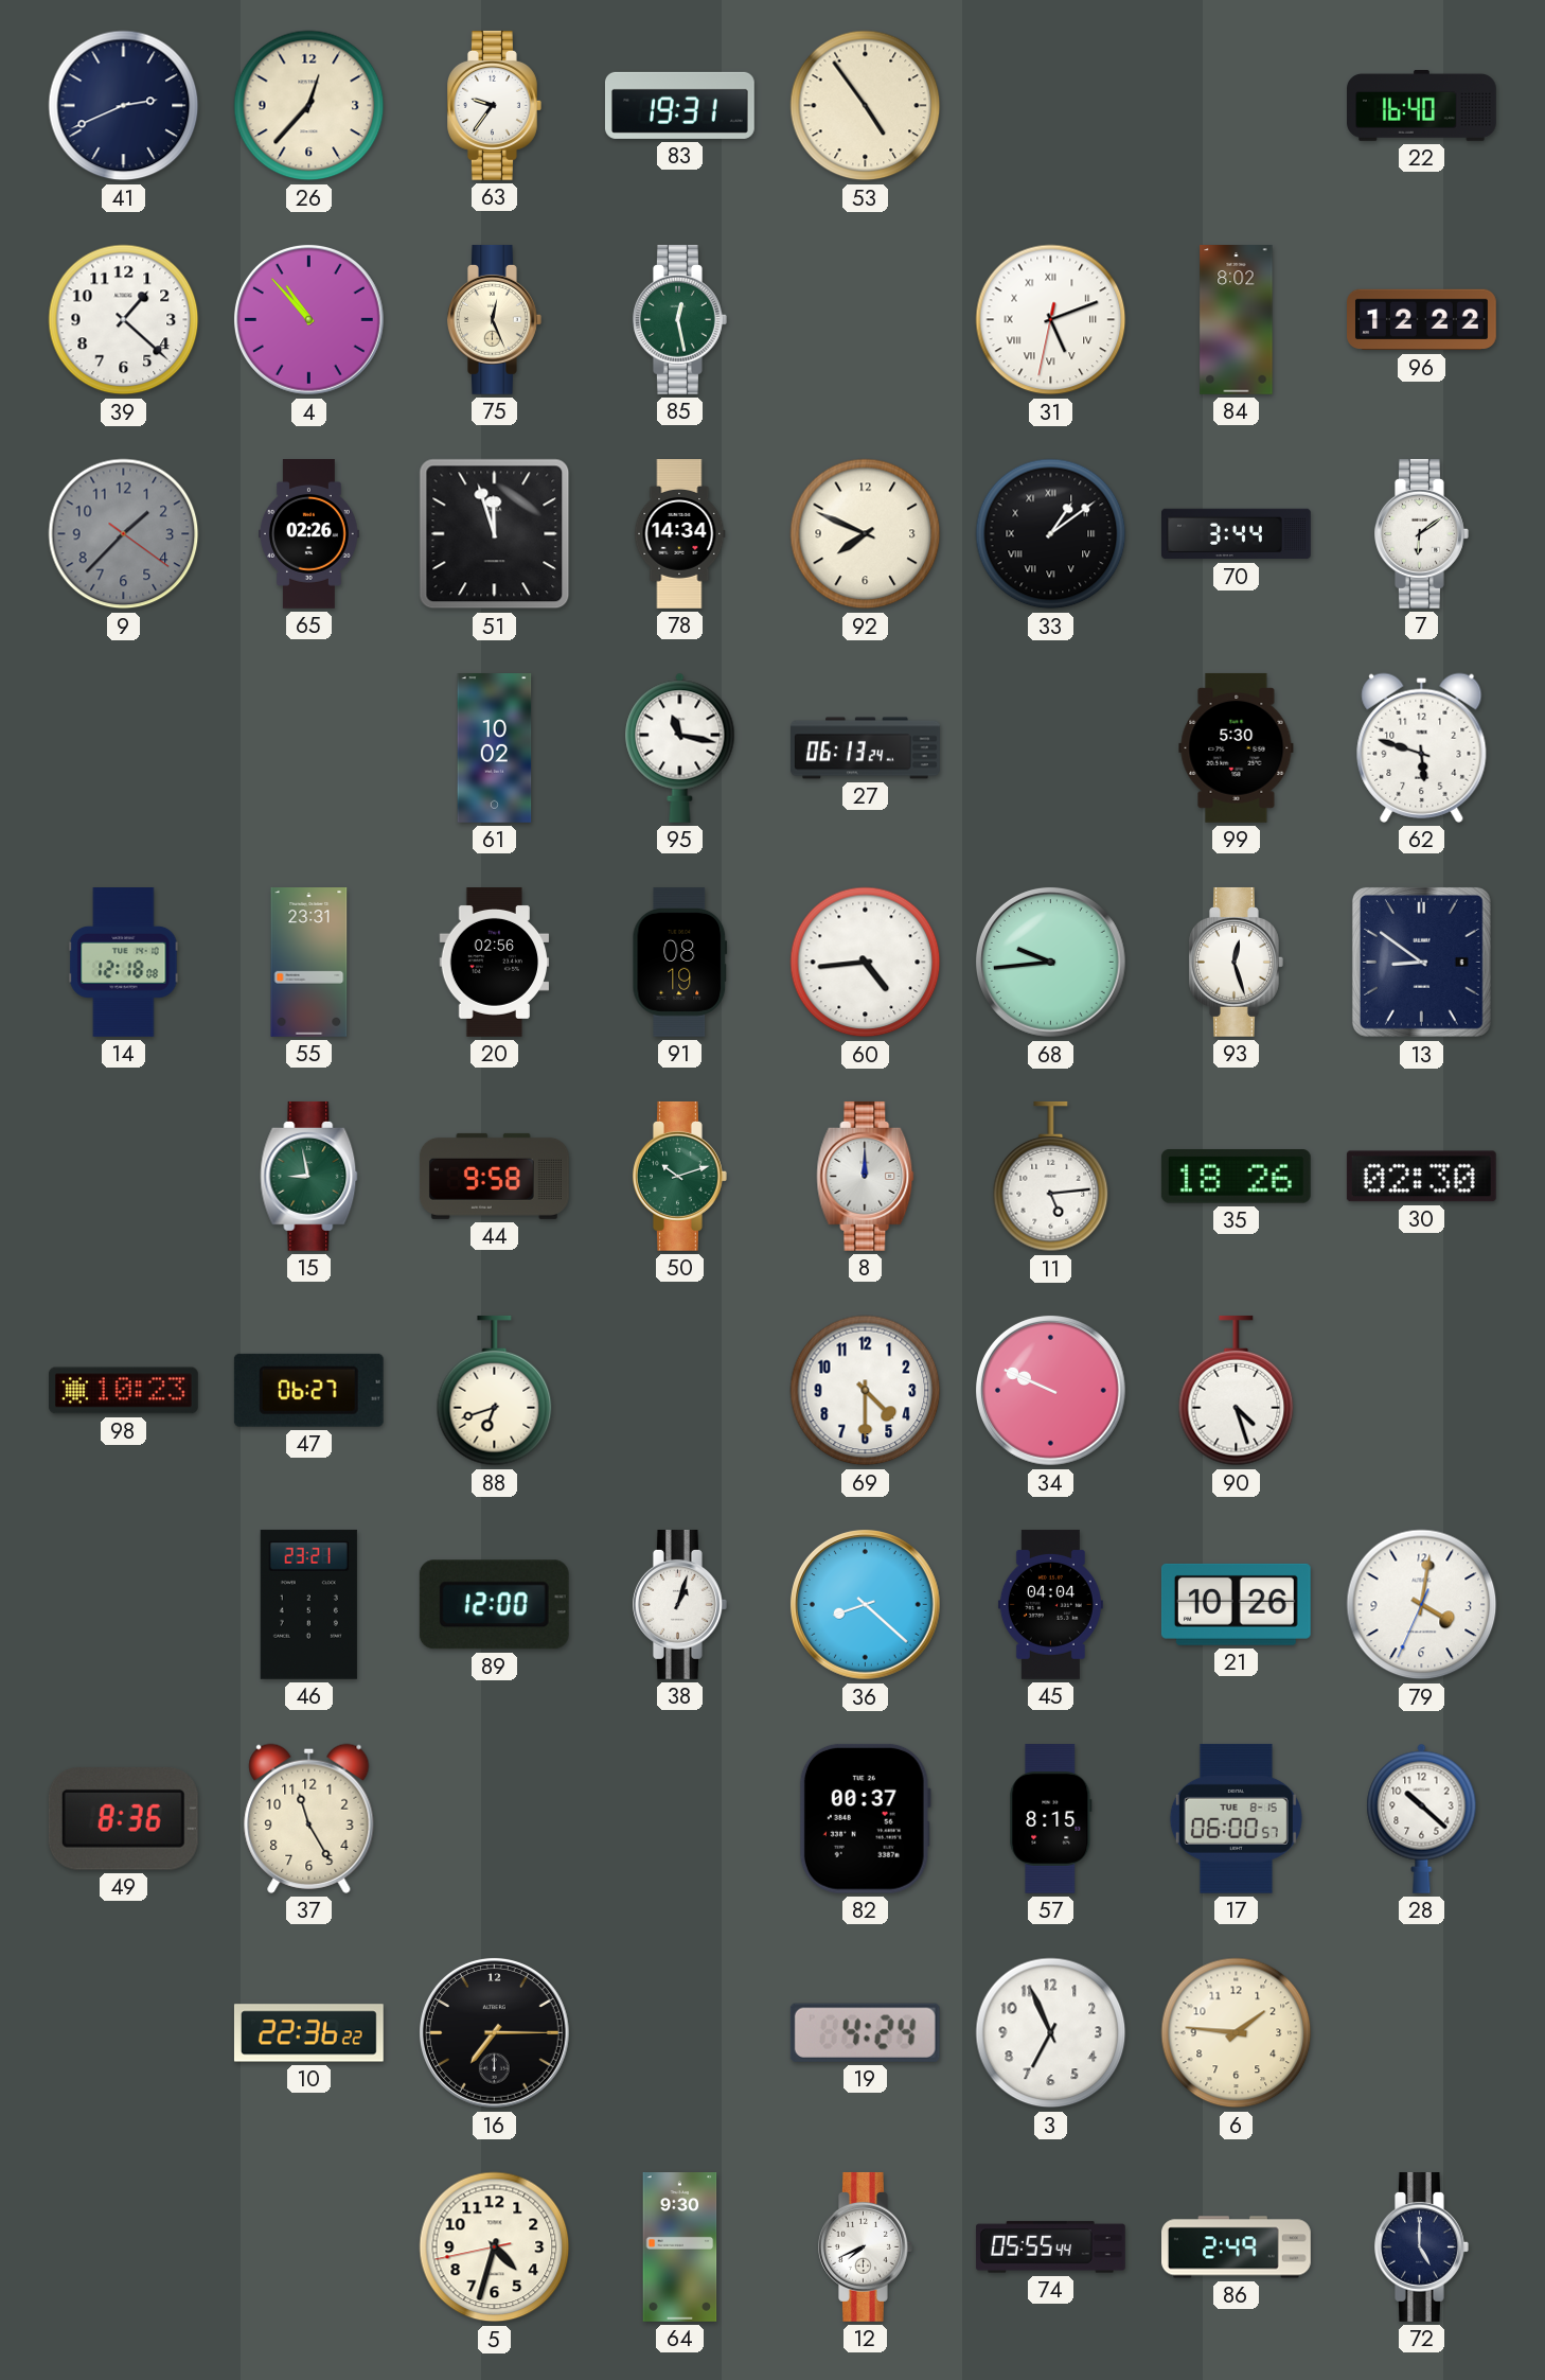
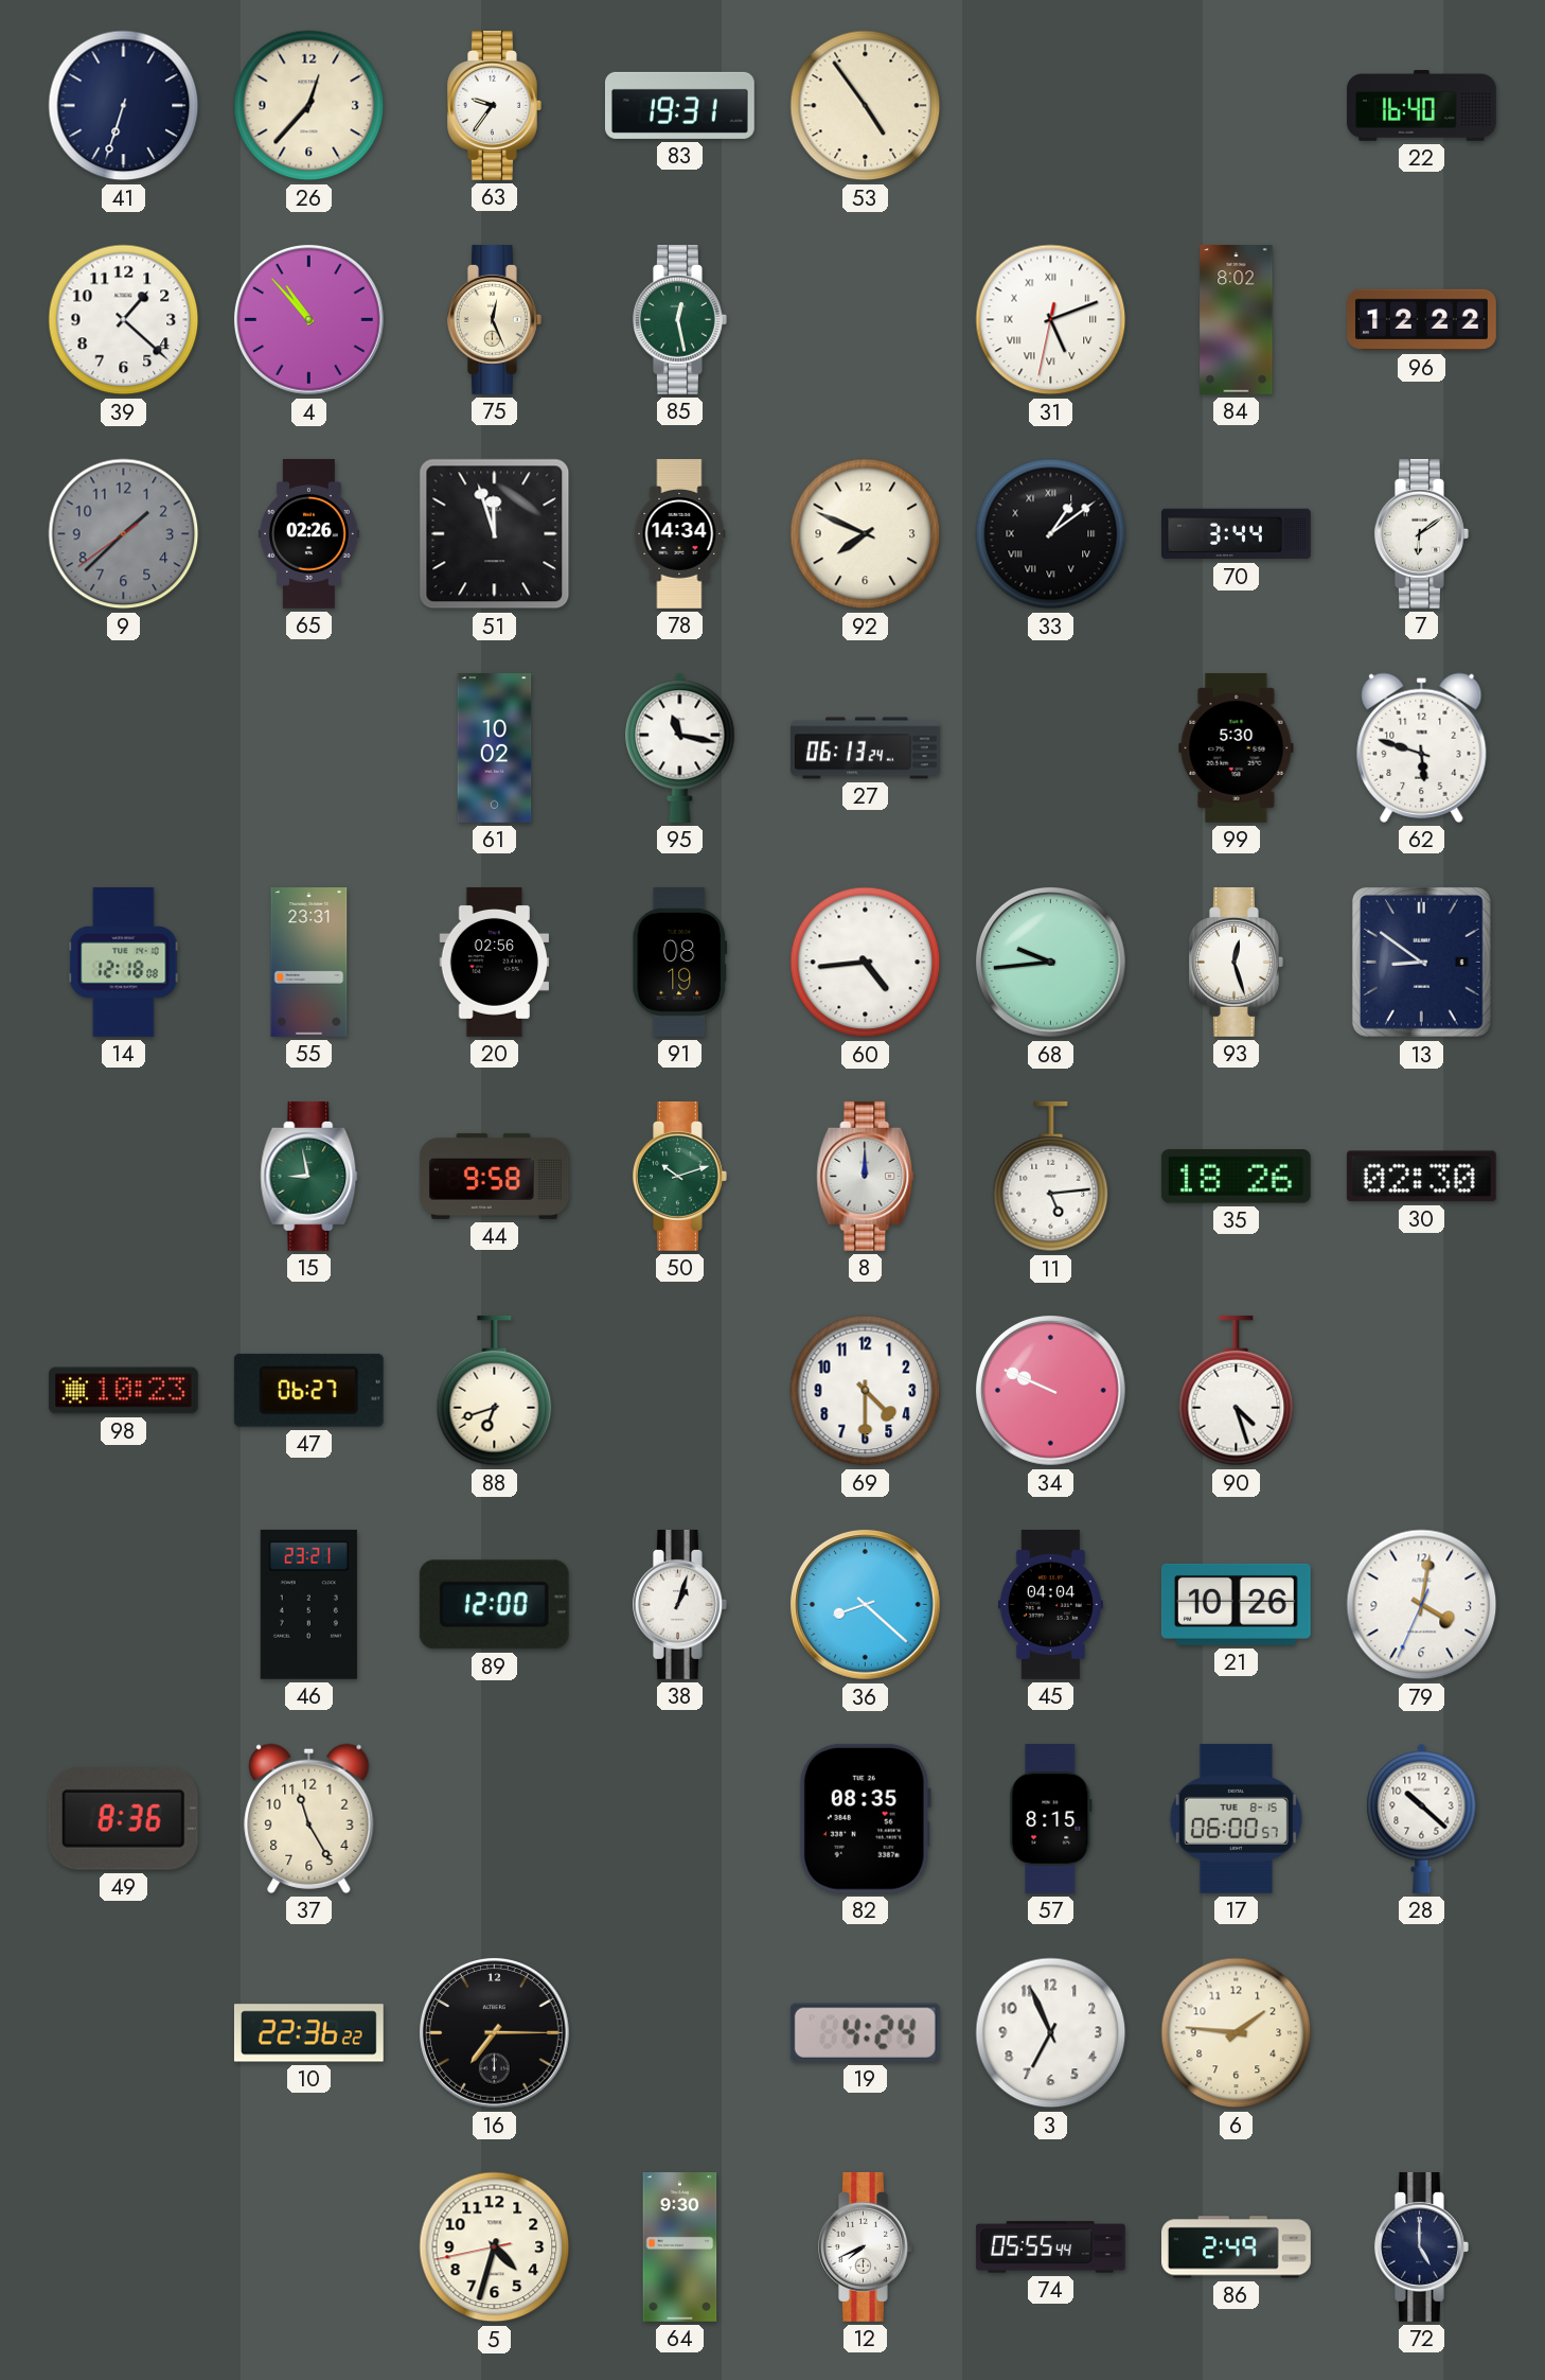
41: 2:41 -> 6:33
9: 1:37:21 -> 1:37:39
82: 00:37 -> 08:35
